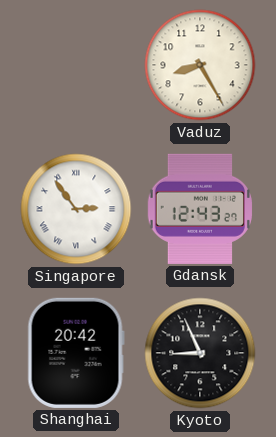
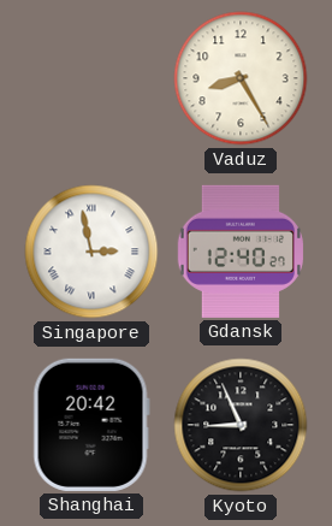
Singapore: 2:54 -> 2:58
Gdansk: 12:43 -> 12:40
